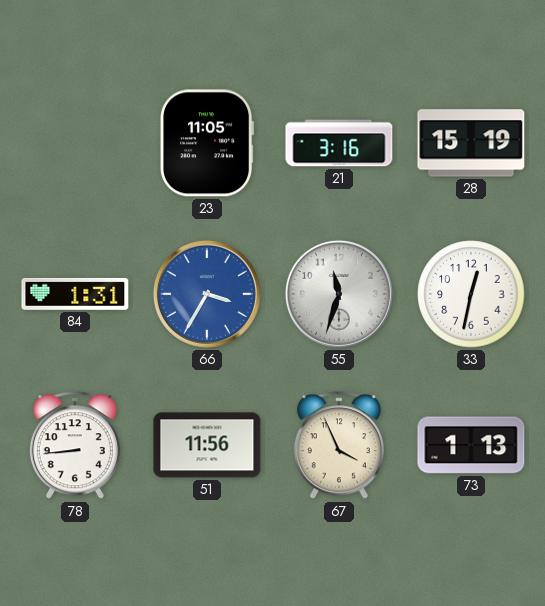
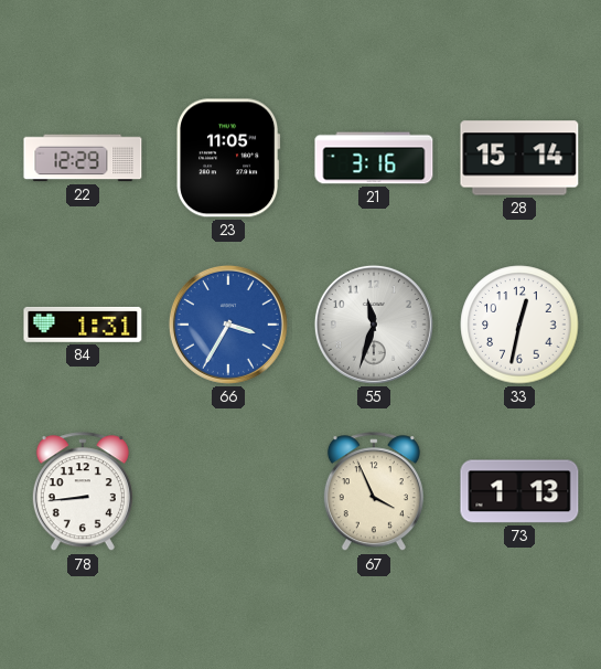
22: none -> 12:29
28: 15:19 -> 15:14
51: 11:56 -> none
